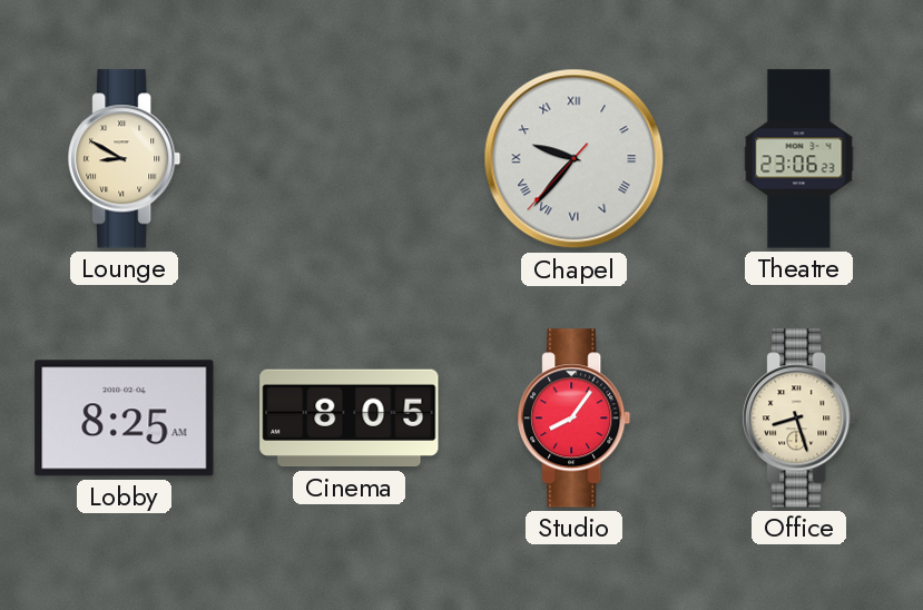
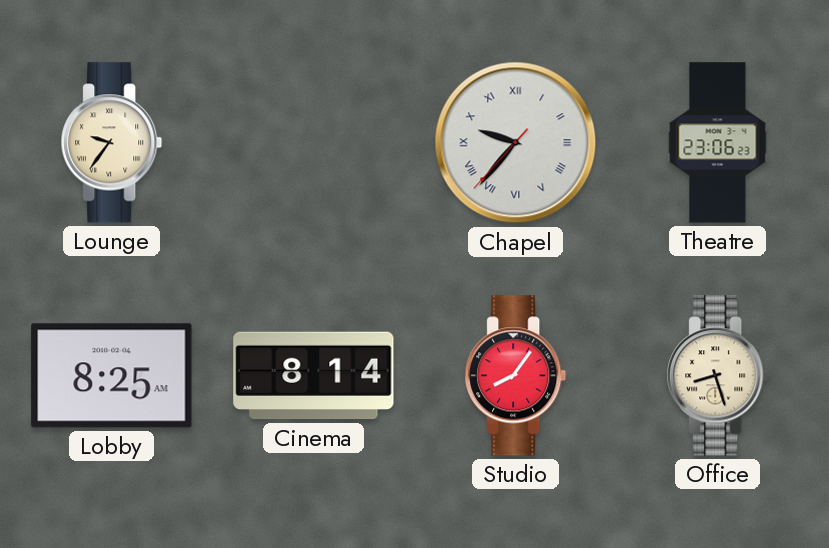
Lounge: 8:50 -> 9:36
Cinema: 8:05 -> 8:14
